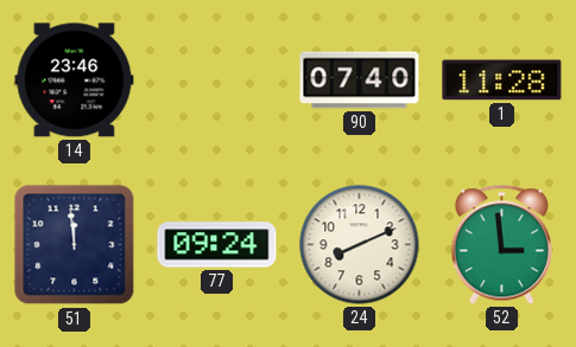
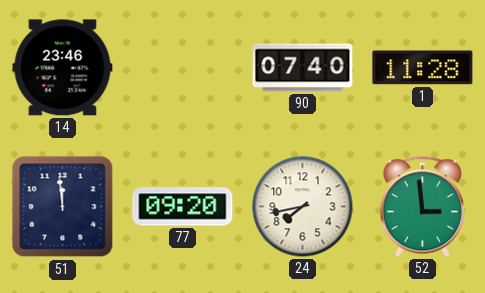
77: 09:24 -> 09:20
24: 8:11 -> 7:43
